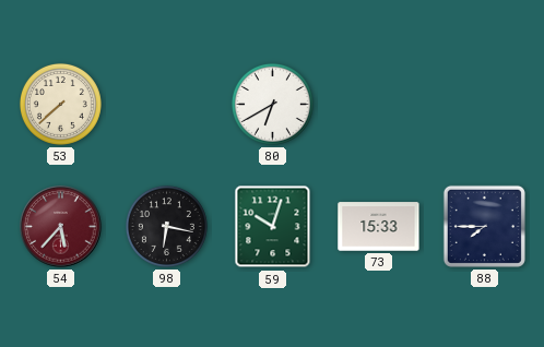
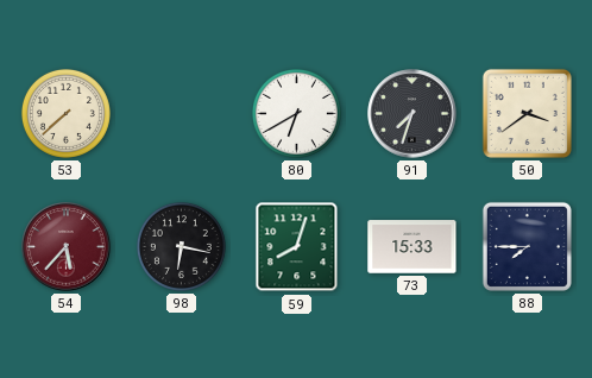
91: none -> 7:33
50: none -> 3:39
59: 10:03 -> 8:03
